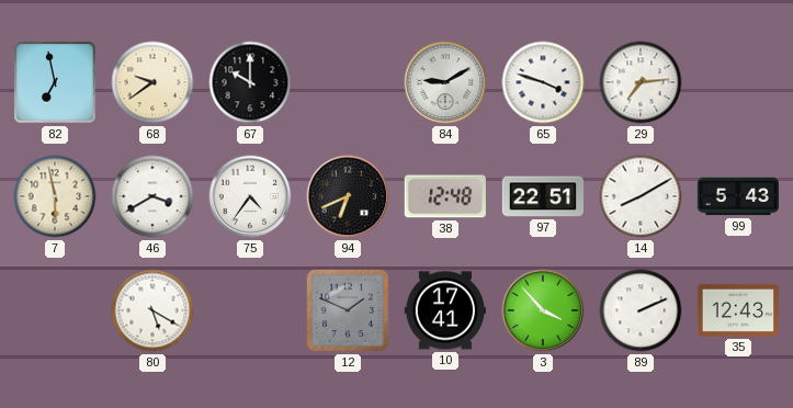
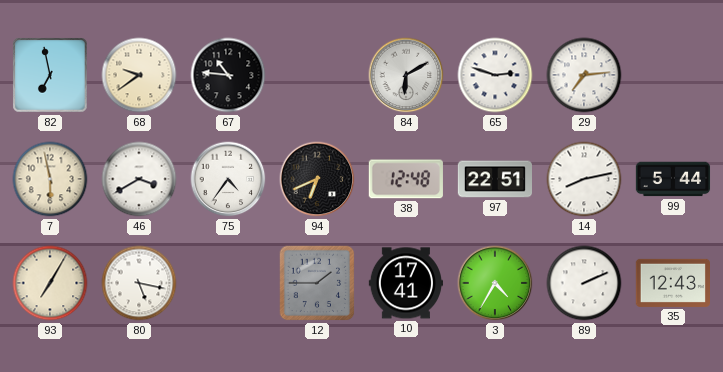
67: 10:00 -> 10:46
84: 9:10 -> 6:10
65: 3:48 -> 2:48
14: 8:10 -> 8:13
99: 5:43 -> 5:44
93: none -> 7:05
80: 5:20 -> 5:17
12: 1:49 -> 1:45
3: 3:53 -> 4:35
